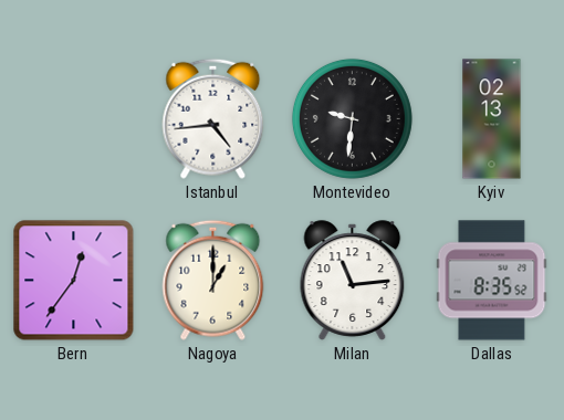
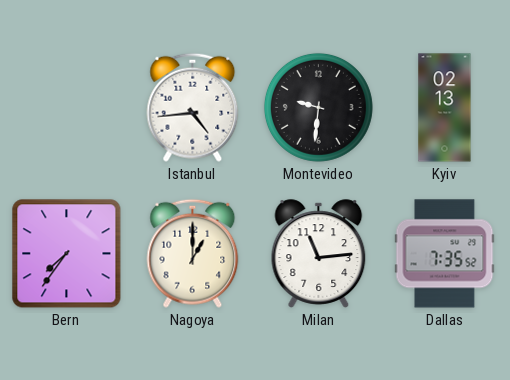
Bern: 12:36 -> 7:36
Dallas: 8:35 -> 7:35
